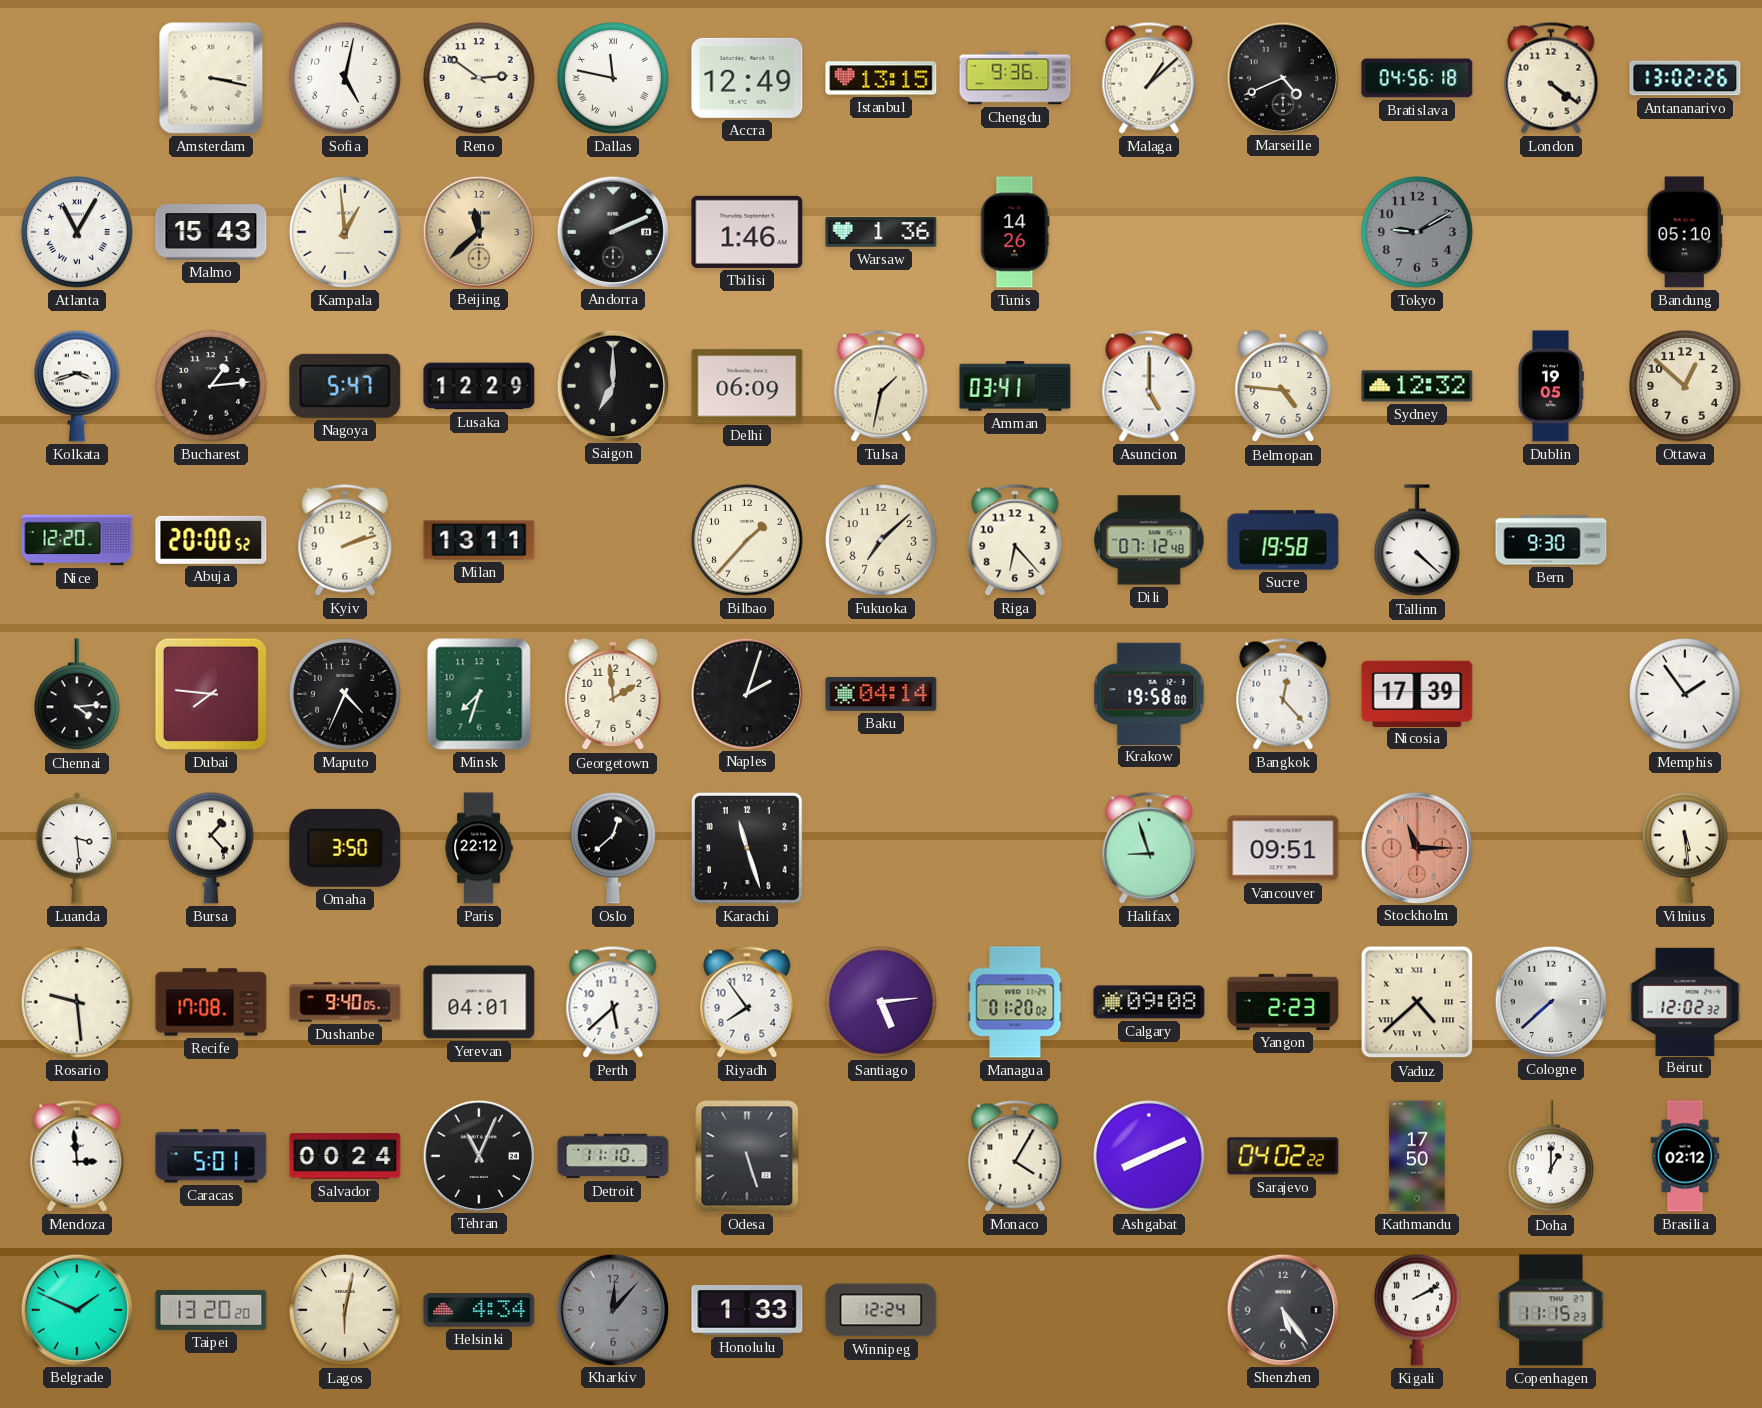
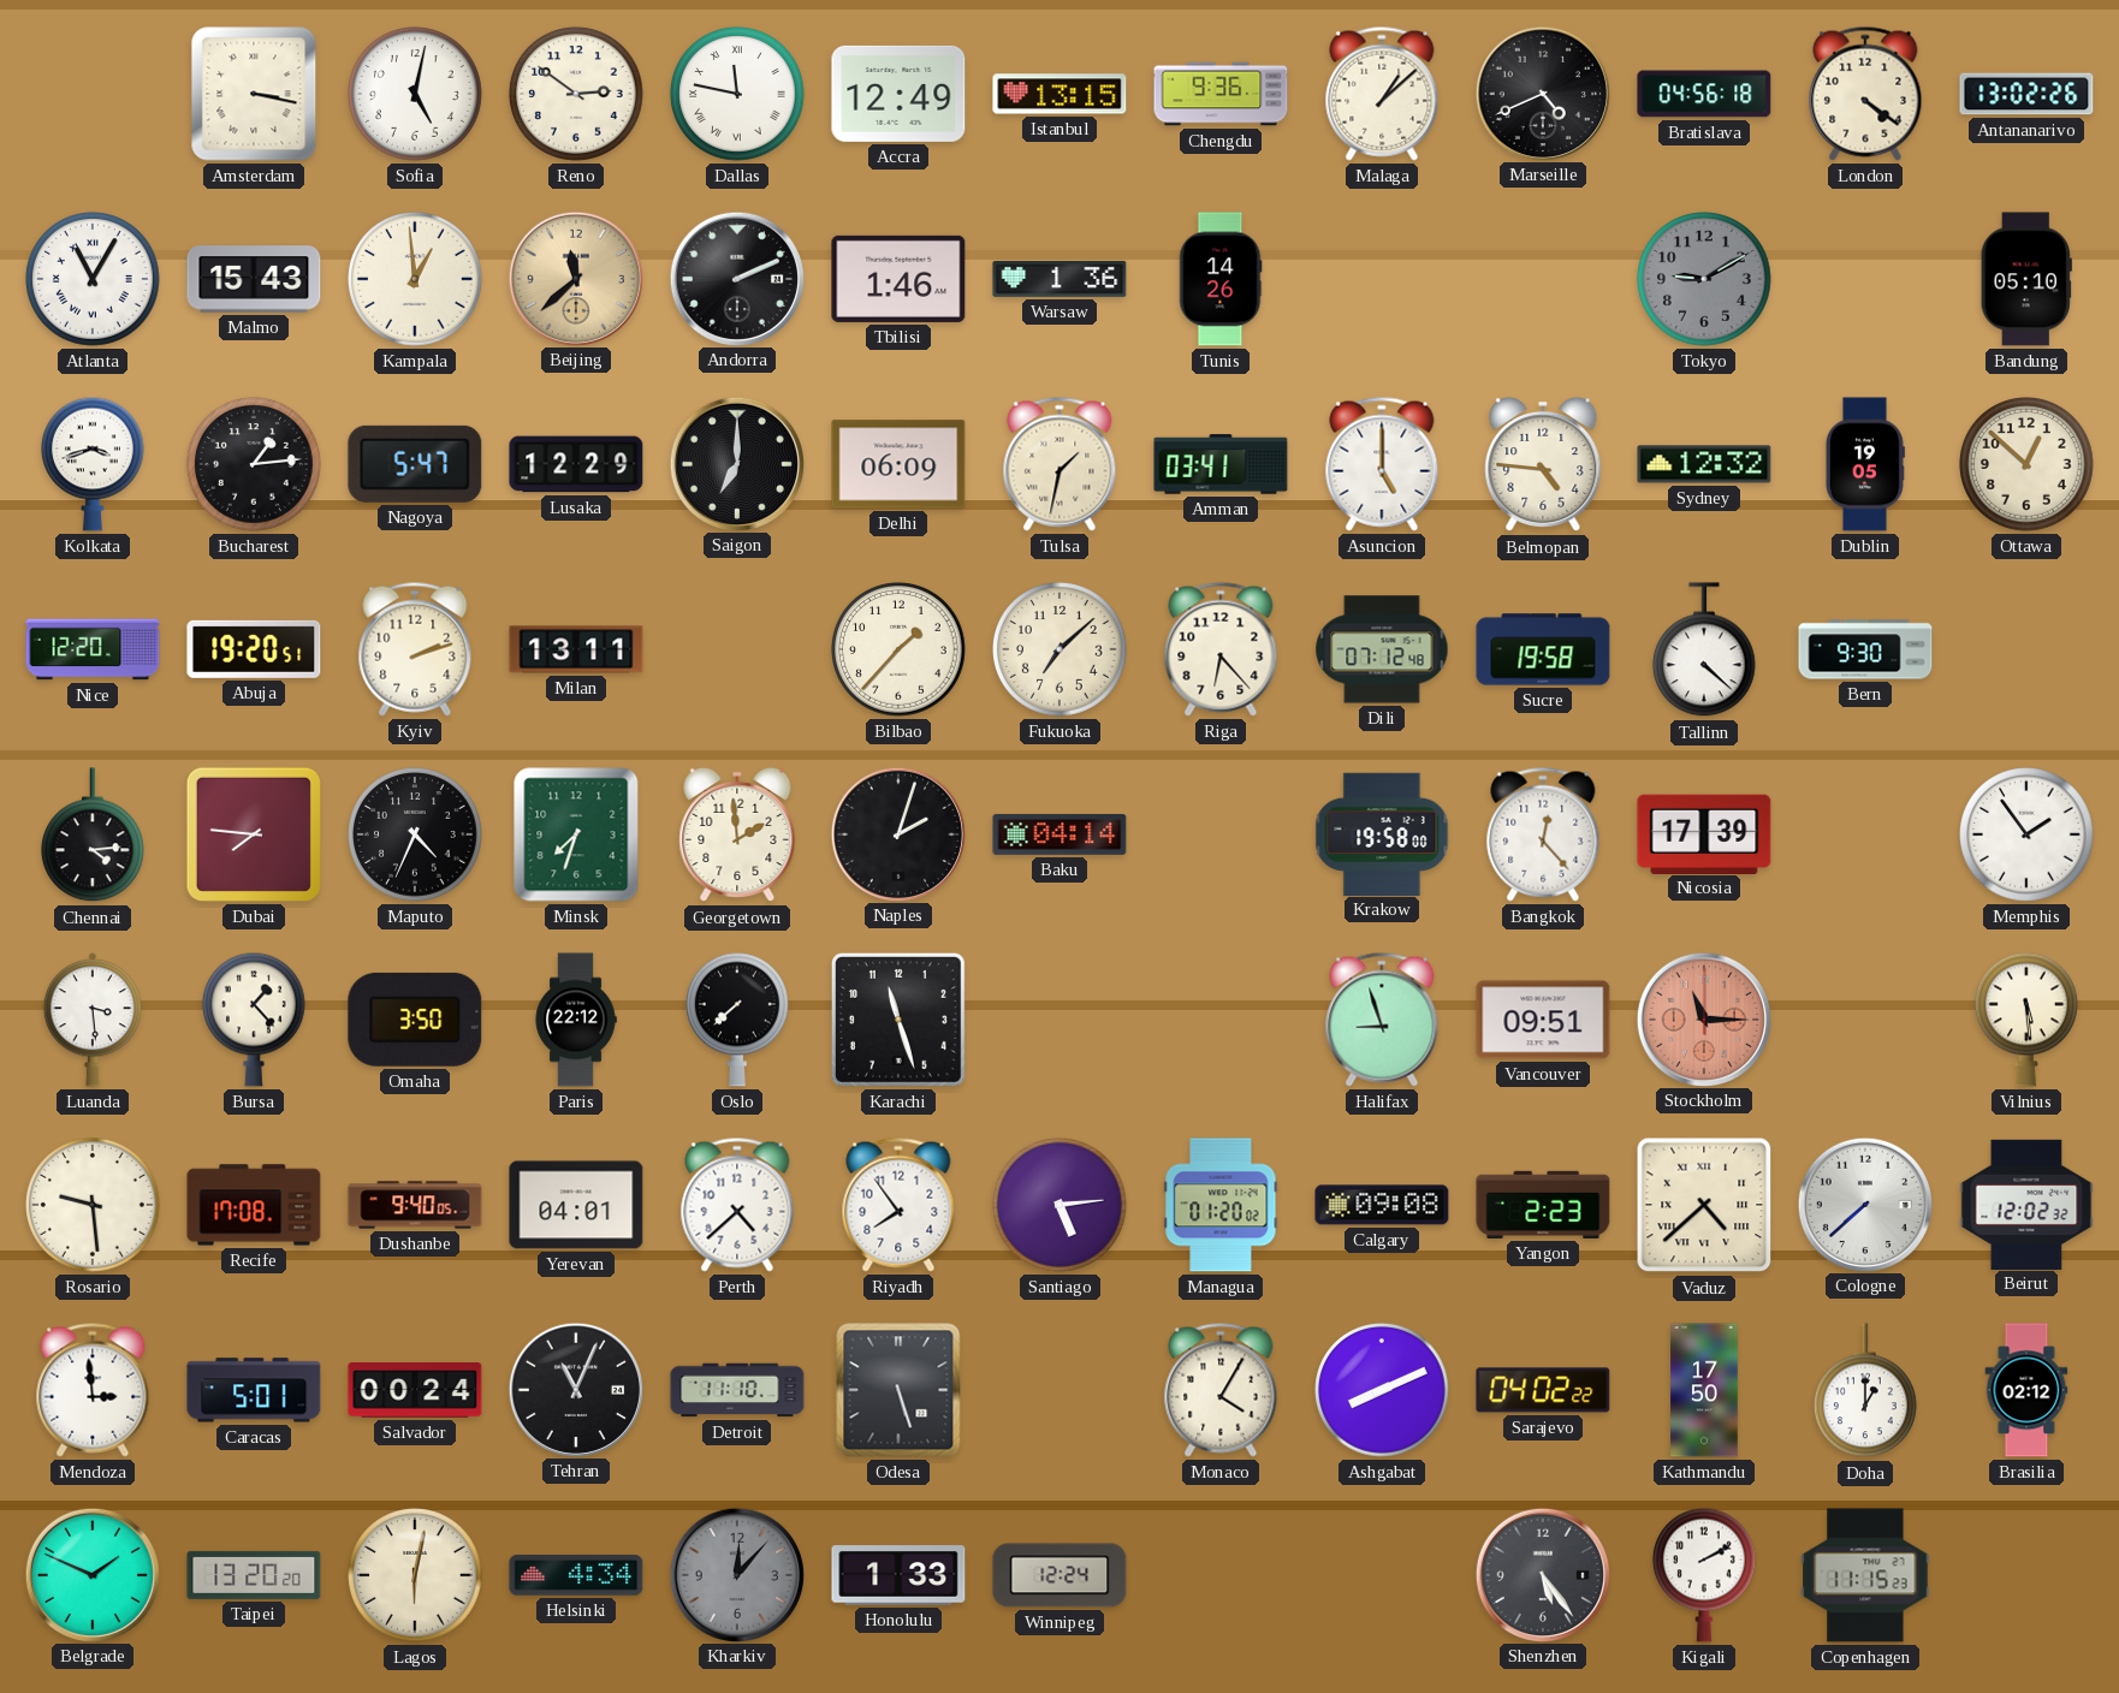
Abuja: 20:00 -> 19:20
Oslo: 12:38 -> 7:38
Perth: 5:38 -> 4:38
